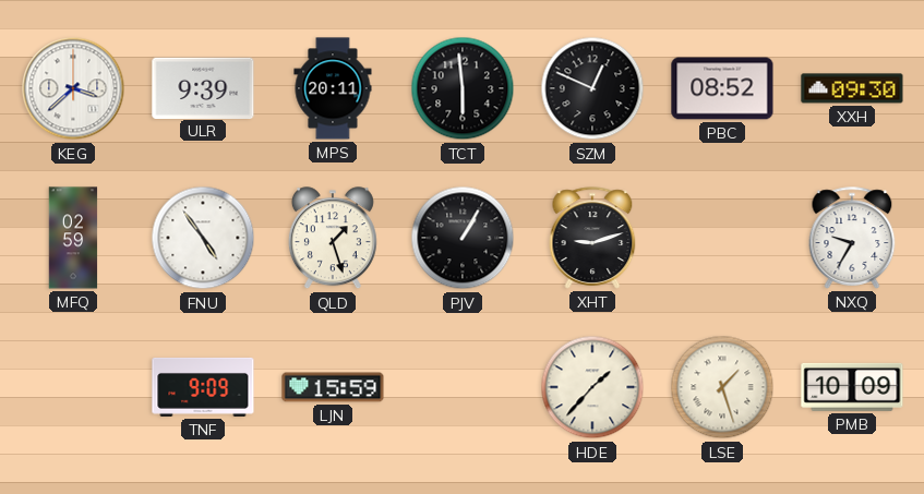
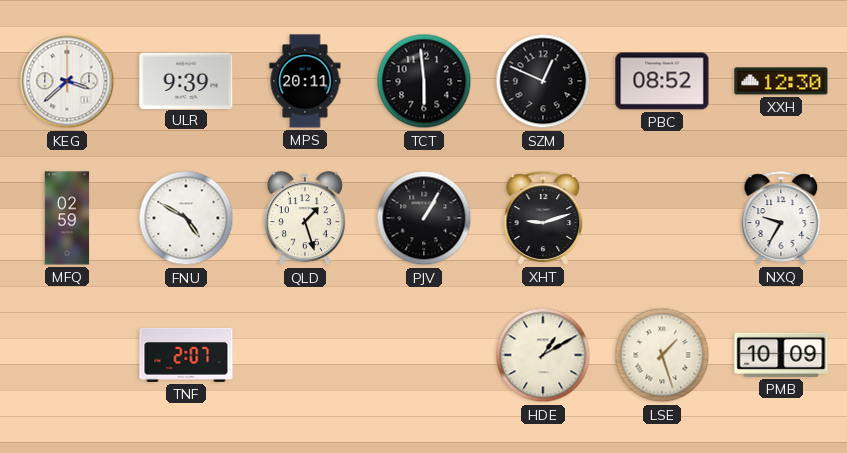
XXH: 09:30 -> 12:30
FNU: 4:54 -> 4:50
TNF: 9:09 -> 2:07
LJN: 15:59 -> none
HDE: 1:37 -> 1:10
